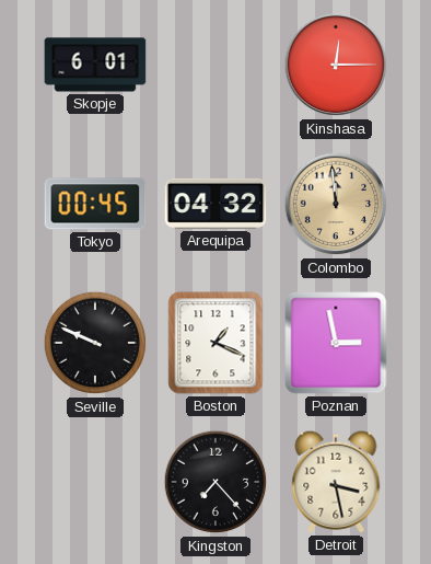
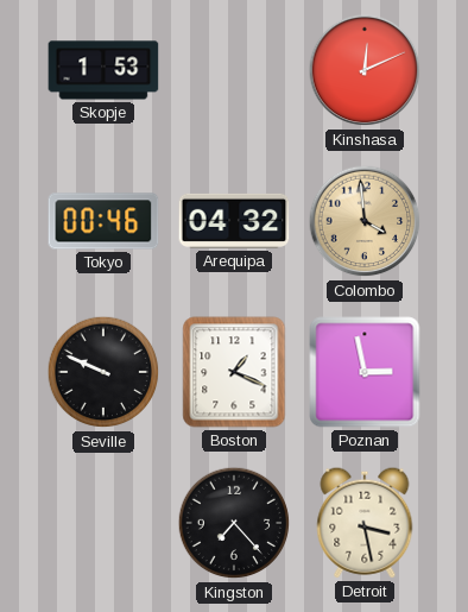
Skopje: 6:01 -> 1:53
Kinshasa: 12:15 -> 12:11
Tokyo: 00:45 -> 00:46
Colombo: 11:59 -> 3:59
